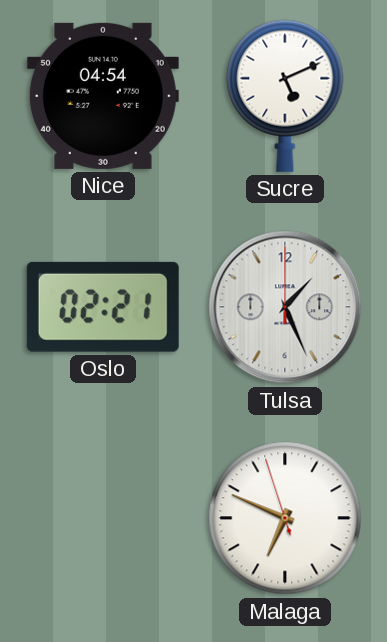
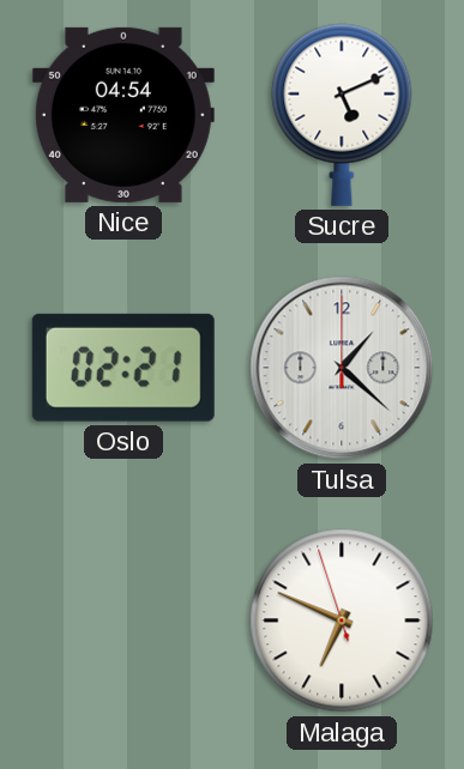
Tulsa: 1:26 -> 1:22
